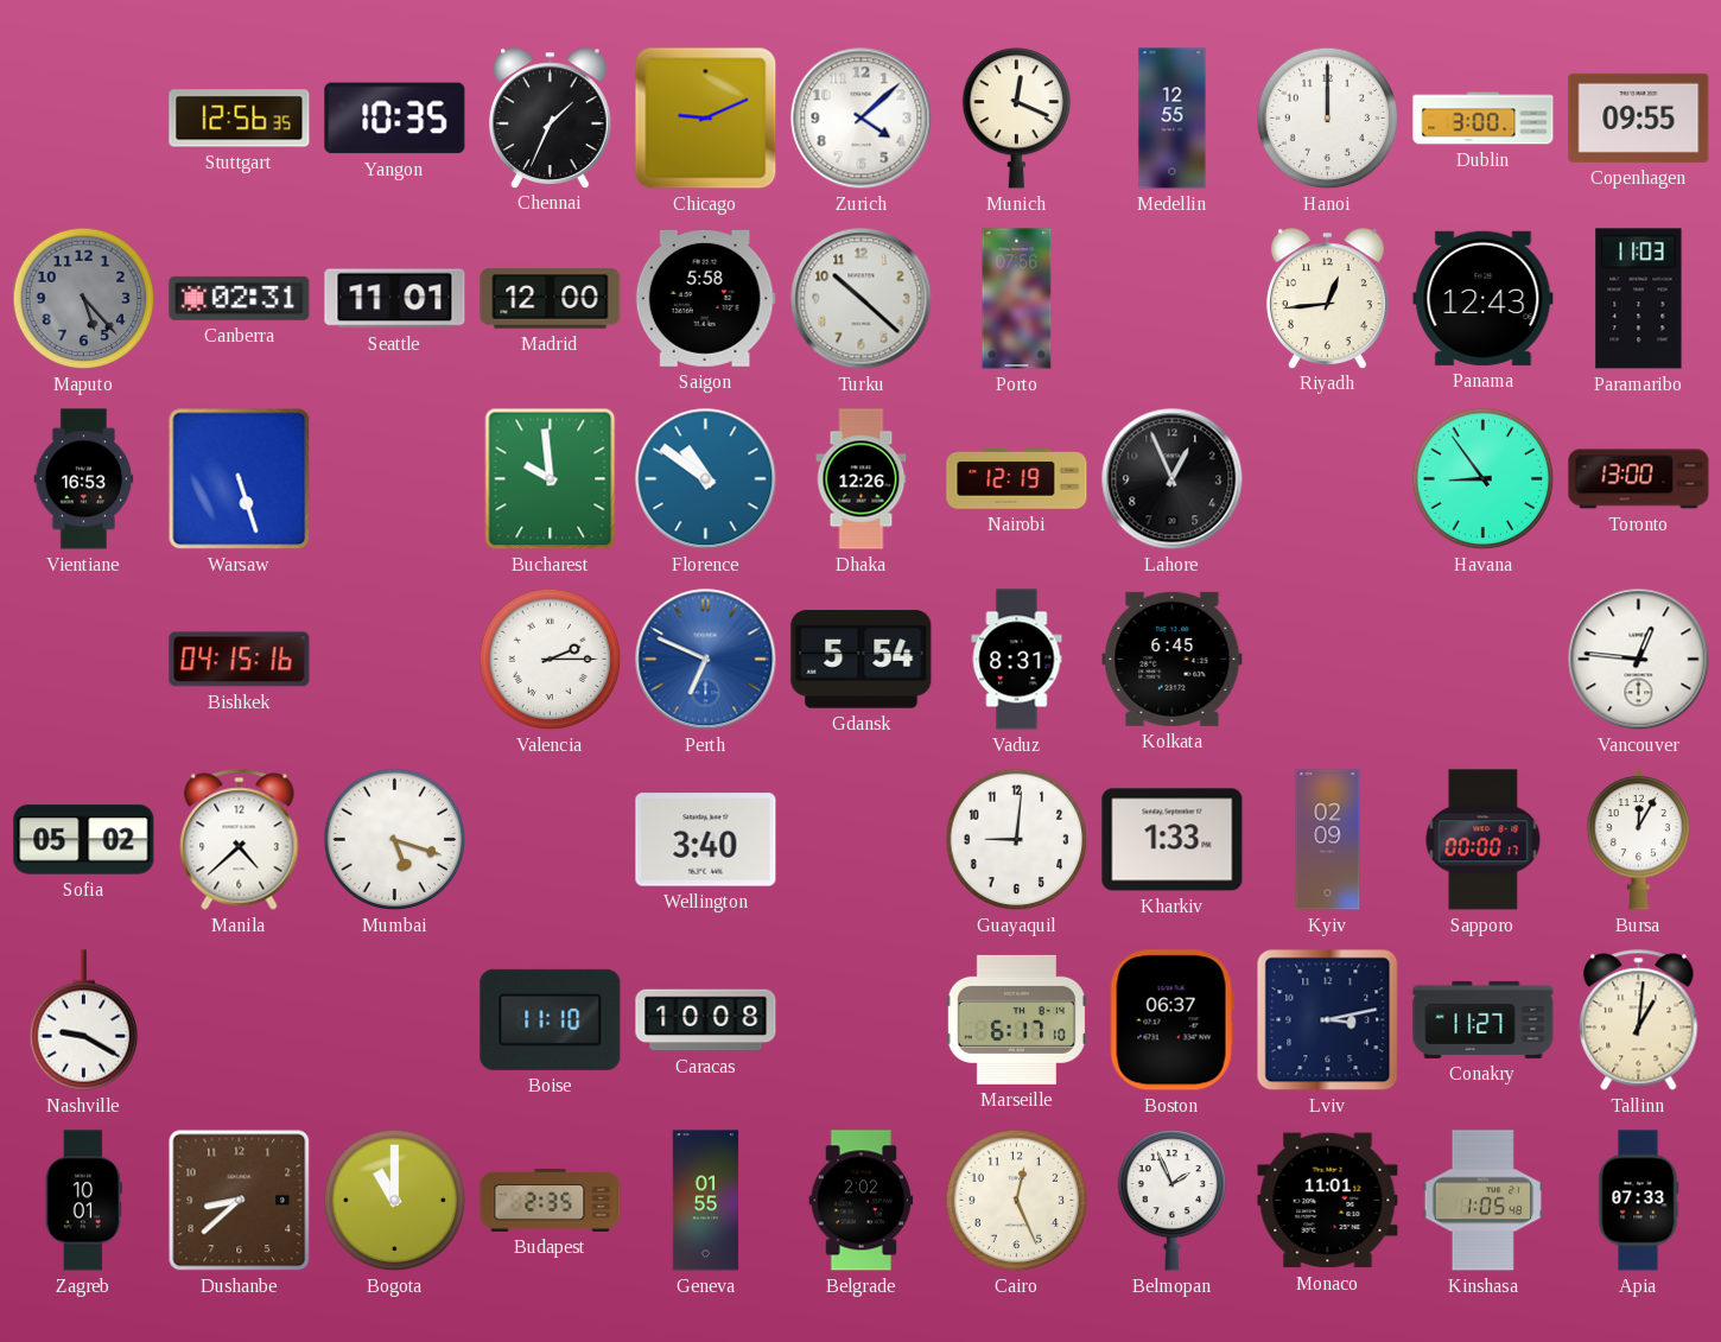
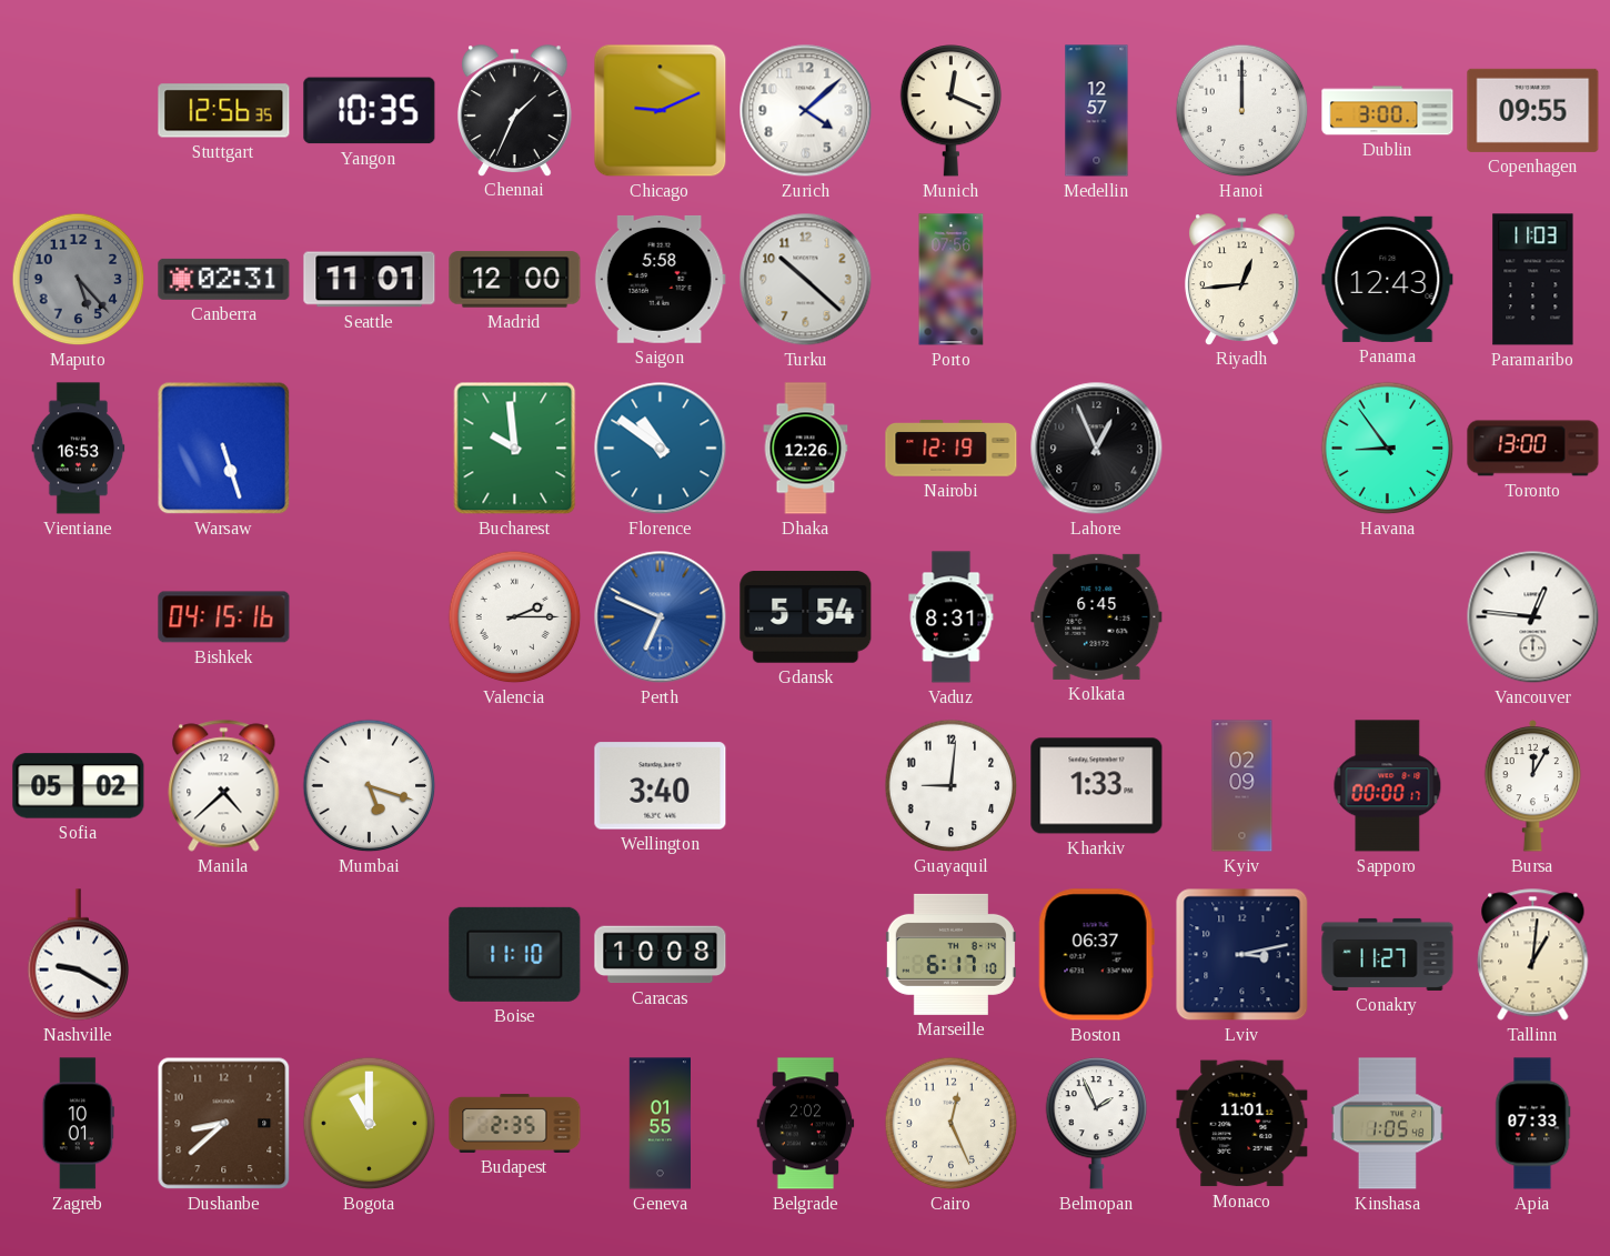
Medellin: 12:55 -> 12:57
